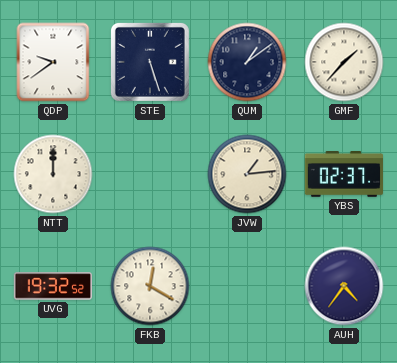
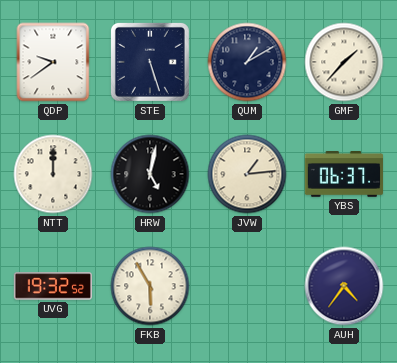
QUM: 1:09 -> 1:10
HRW: none -> 5:02
YBS: 02:37 -> 06:37
FKB: 12:20 -> 5:55
